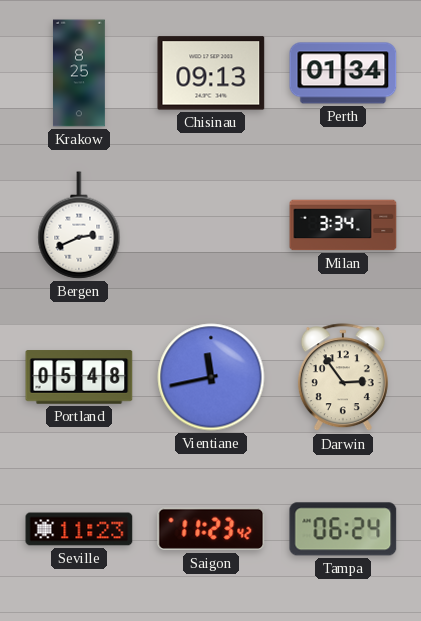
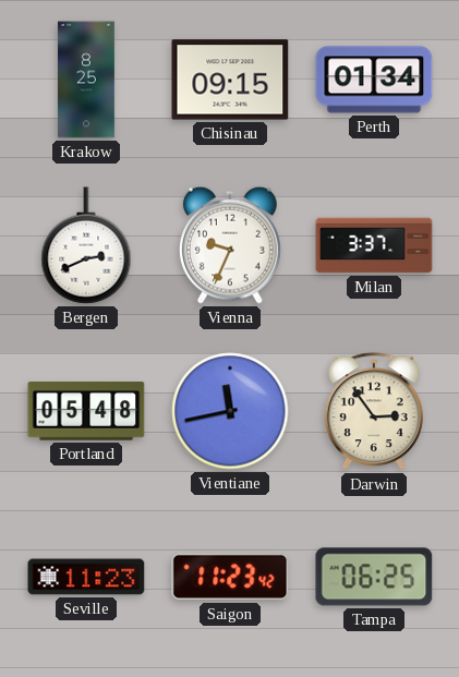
Chisinau: 09:13 -> 09:15
Vienna: none -> 9:34
Milan: 3:34 -> 3:37
Tampa: 06:24 -> 06:25
